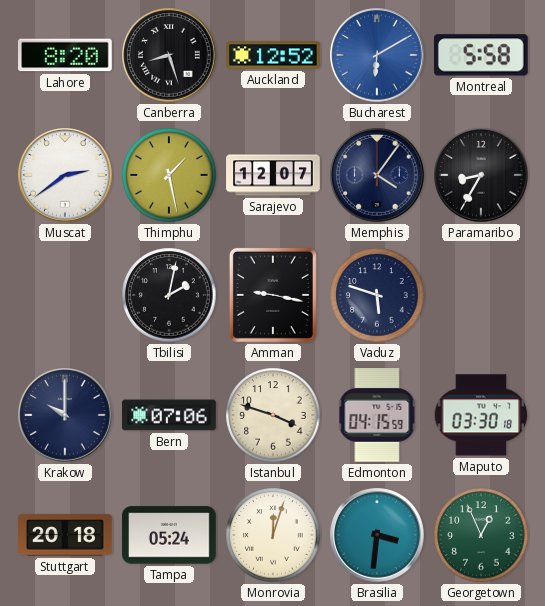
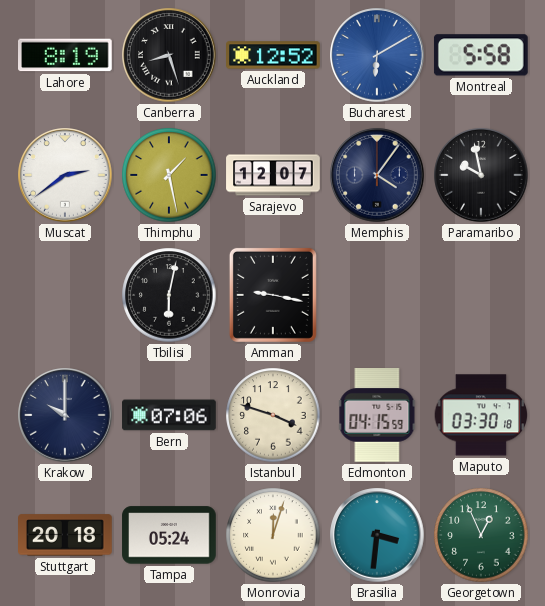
Lahore: 8:20 -> 8:19
Paramaribo: 8:35 -> 9:58
Tbilisi: 2:02 -> 6:02
Vaduz: 5:48 -> none
